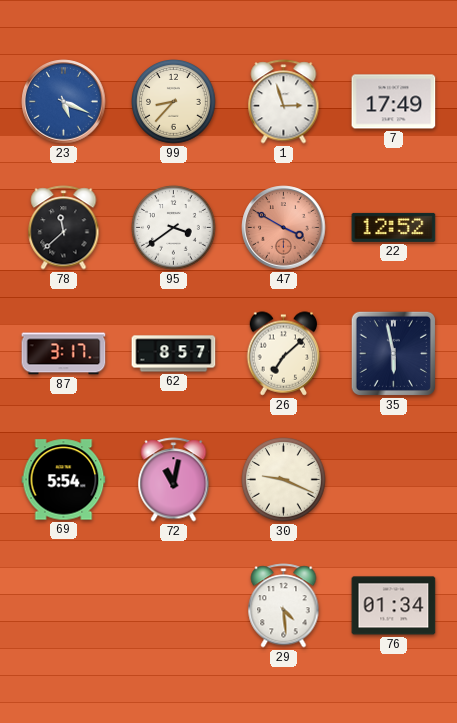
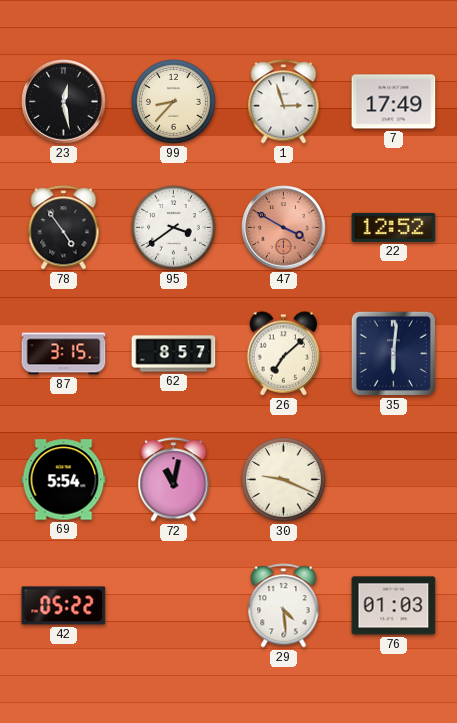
23: 5:19 -> 12:28
23 dial: blue -> black
78: 11:38 -> 4:54
87: 3:17 -> 3:15
35: 5:58 -> 6:01
42: none -> 05:22
76: 01:34 -> 01:03
